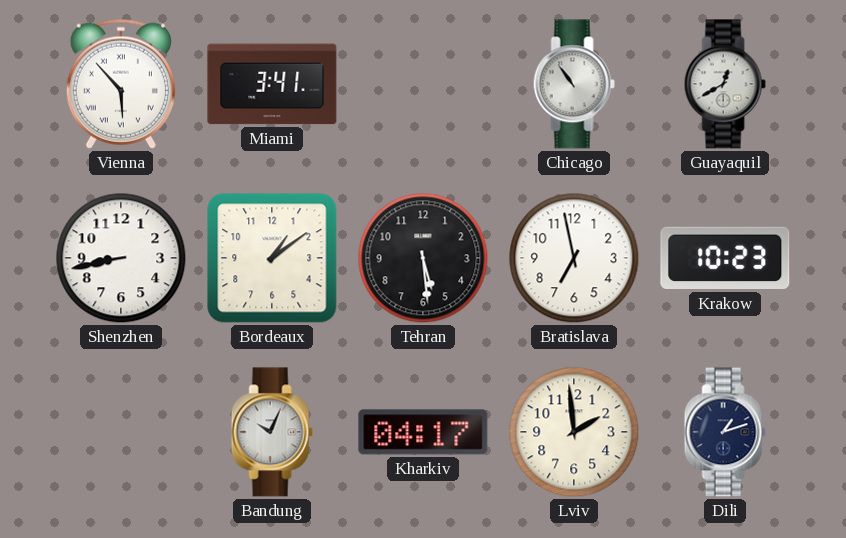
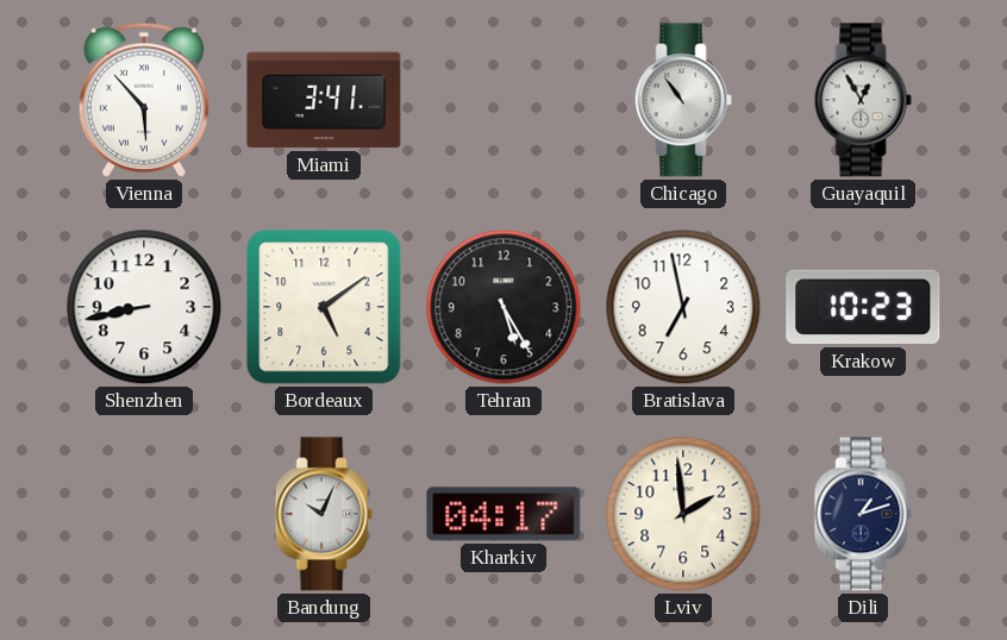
Guayaquil: 12:40 -> 12:55
Bordeaux: 1:09 -> 5:09
Tehran: 5:29 -> 5:25
